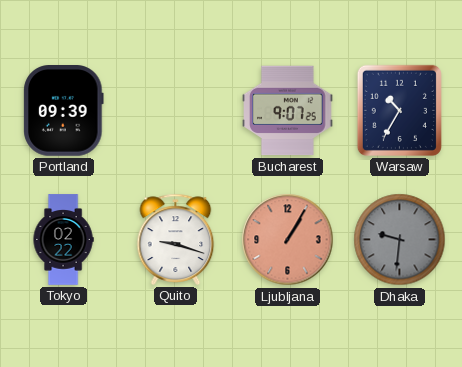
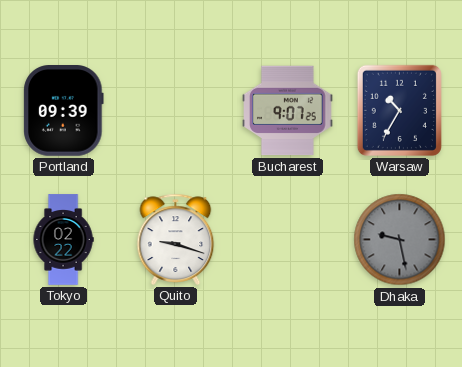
Ljubljana: 1:05 -> none
Dhaka: 9:31 -> 9:28
